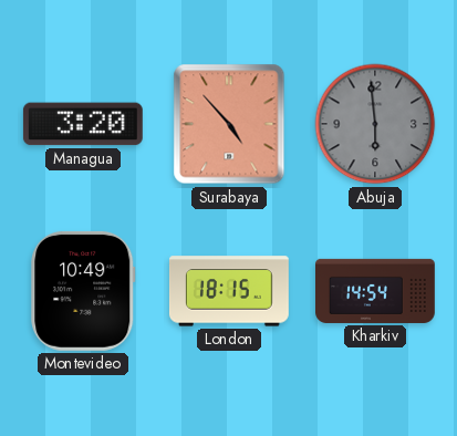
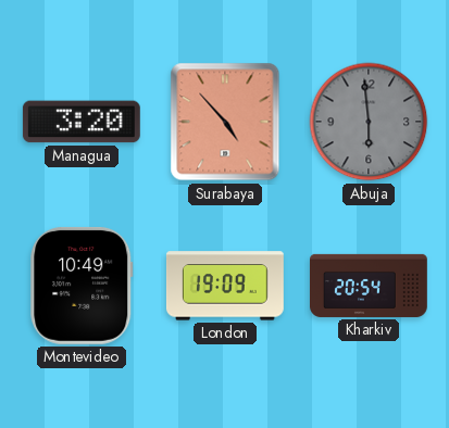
London: 18:15 -> 19:09
Kharkiv: 14:54 -> 20:54
